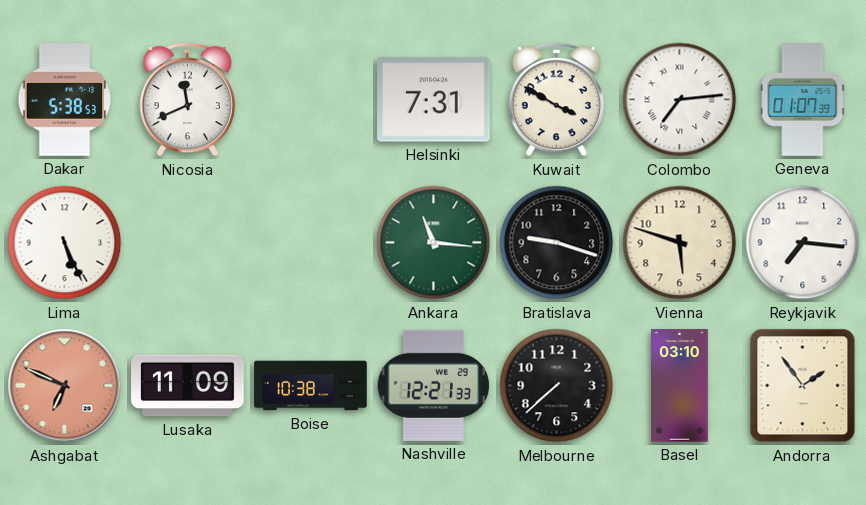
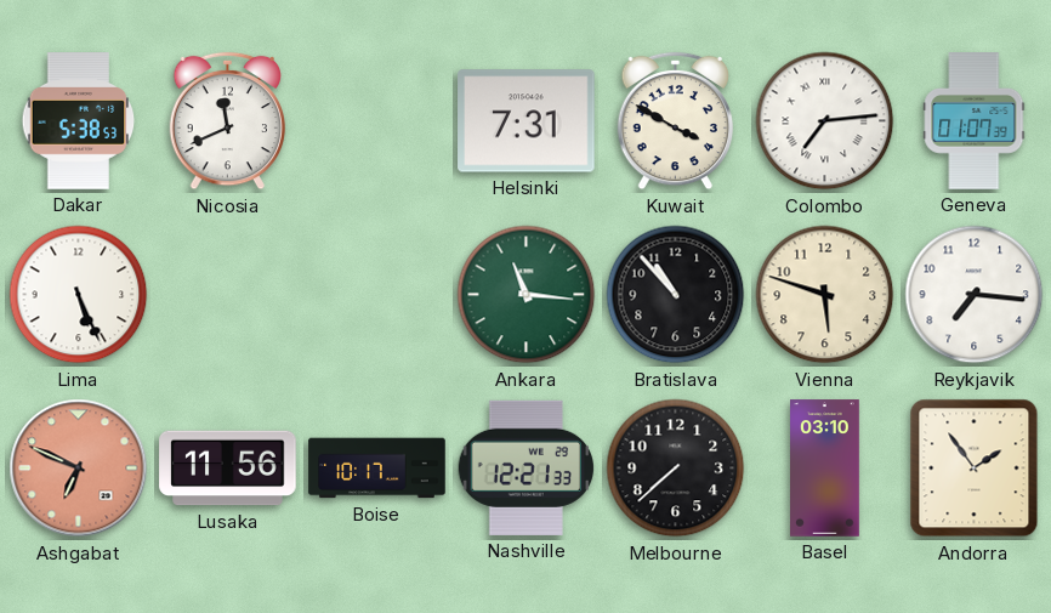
Bratislava: 9:18 -> 10:53
Lusaka: 11:09 -> 11:56
Boise: 10:38 -> 10:17
